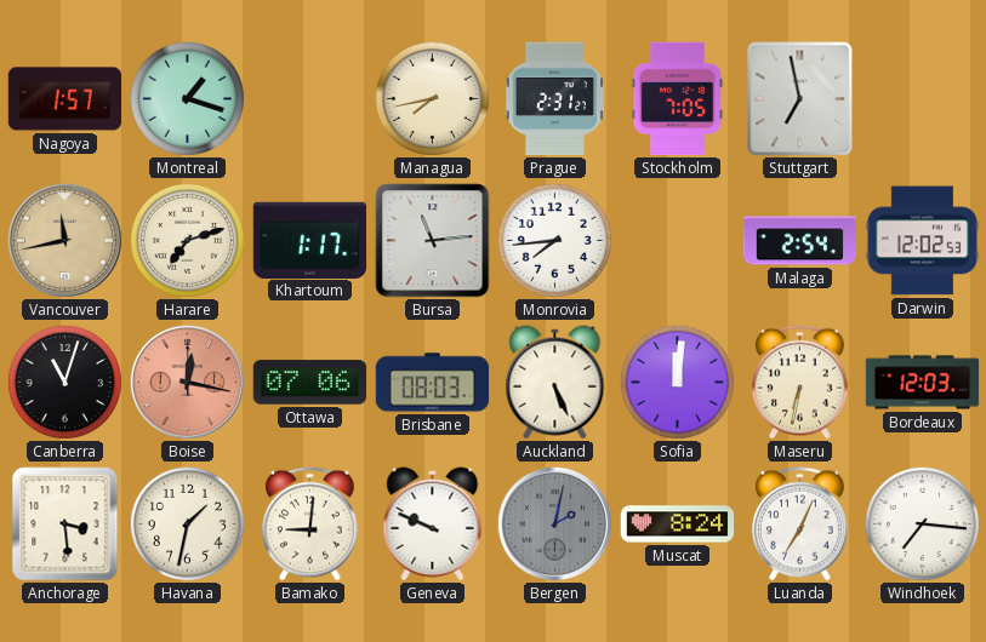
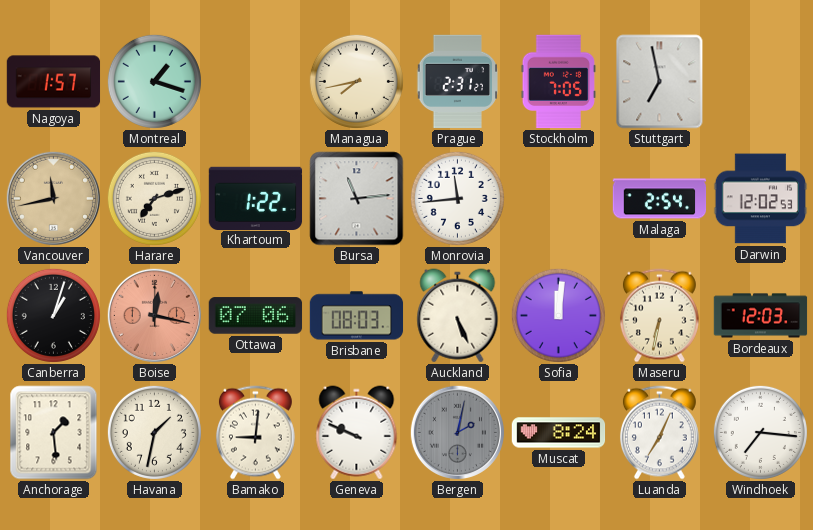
Khartoum: 1:17 -> 1:22
Monrovia: 7:44 -> 11:44
Canberra: 11:03 -> 1:03
Anchorage: 3:29 -> 1:29
